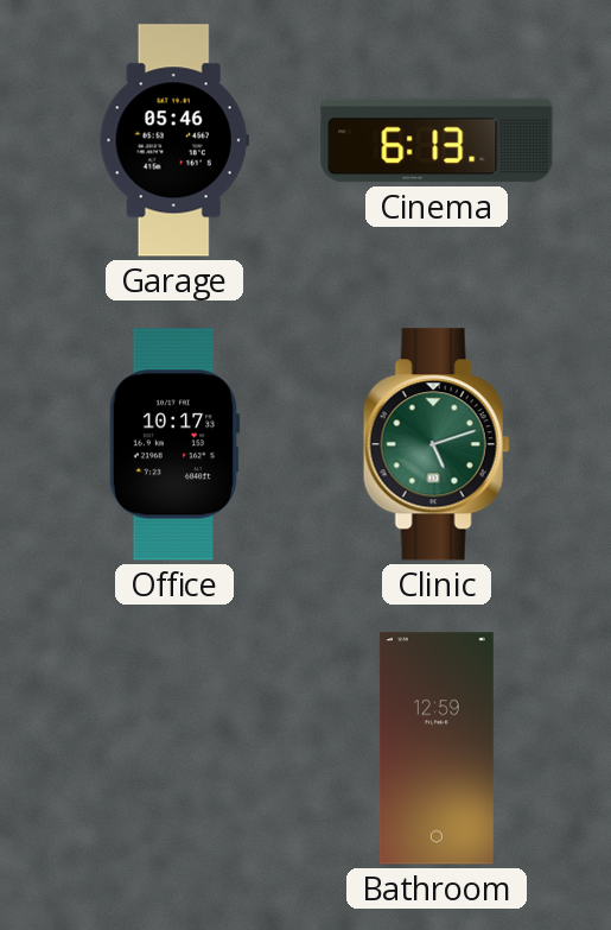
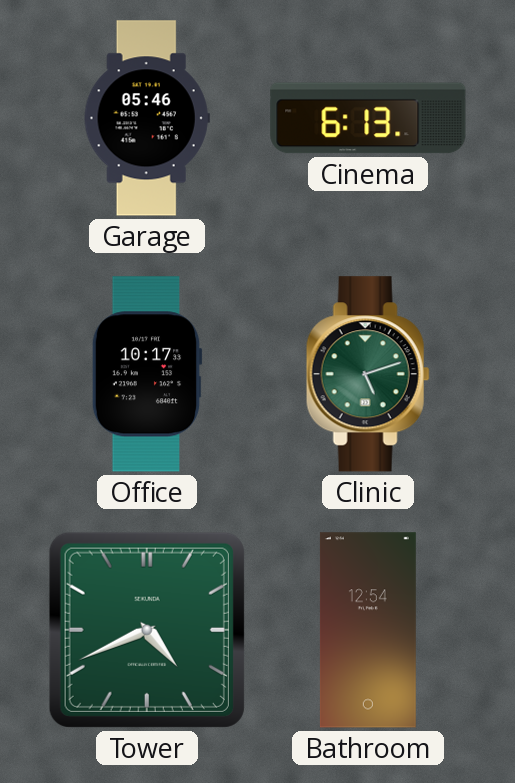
Tower: none -> 4:41
Bathroom: 12:59 -> 12:54
